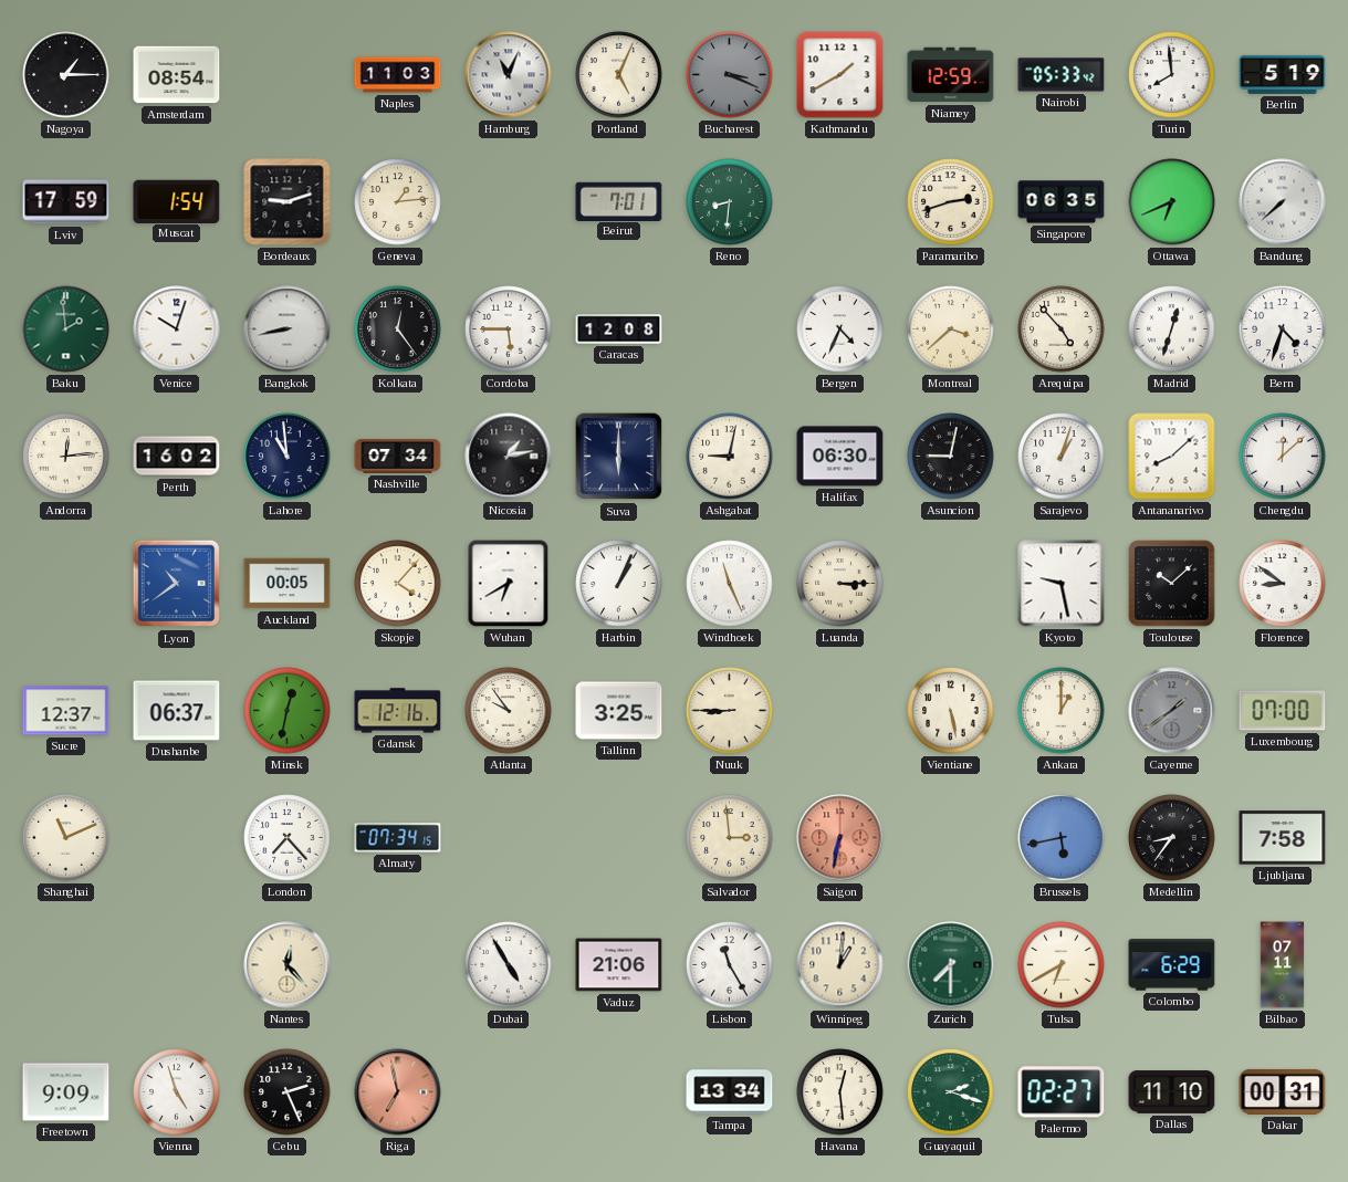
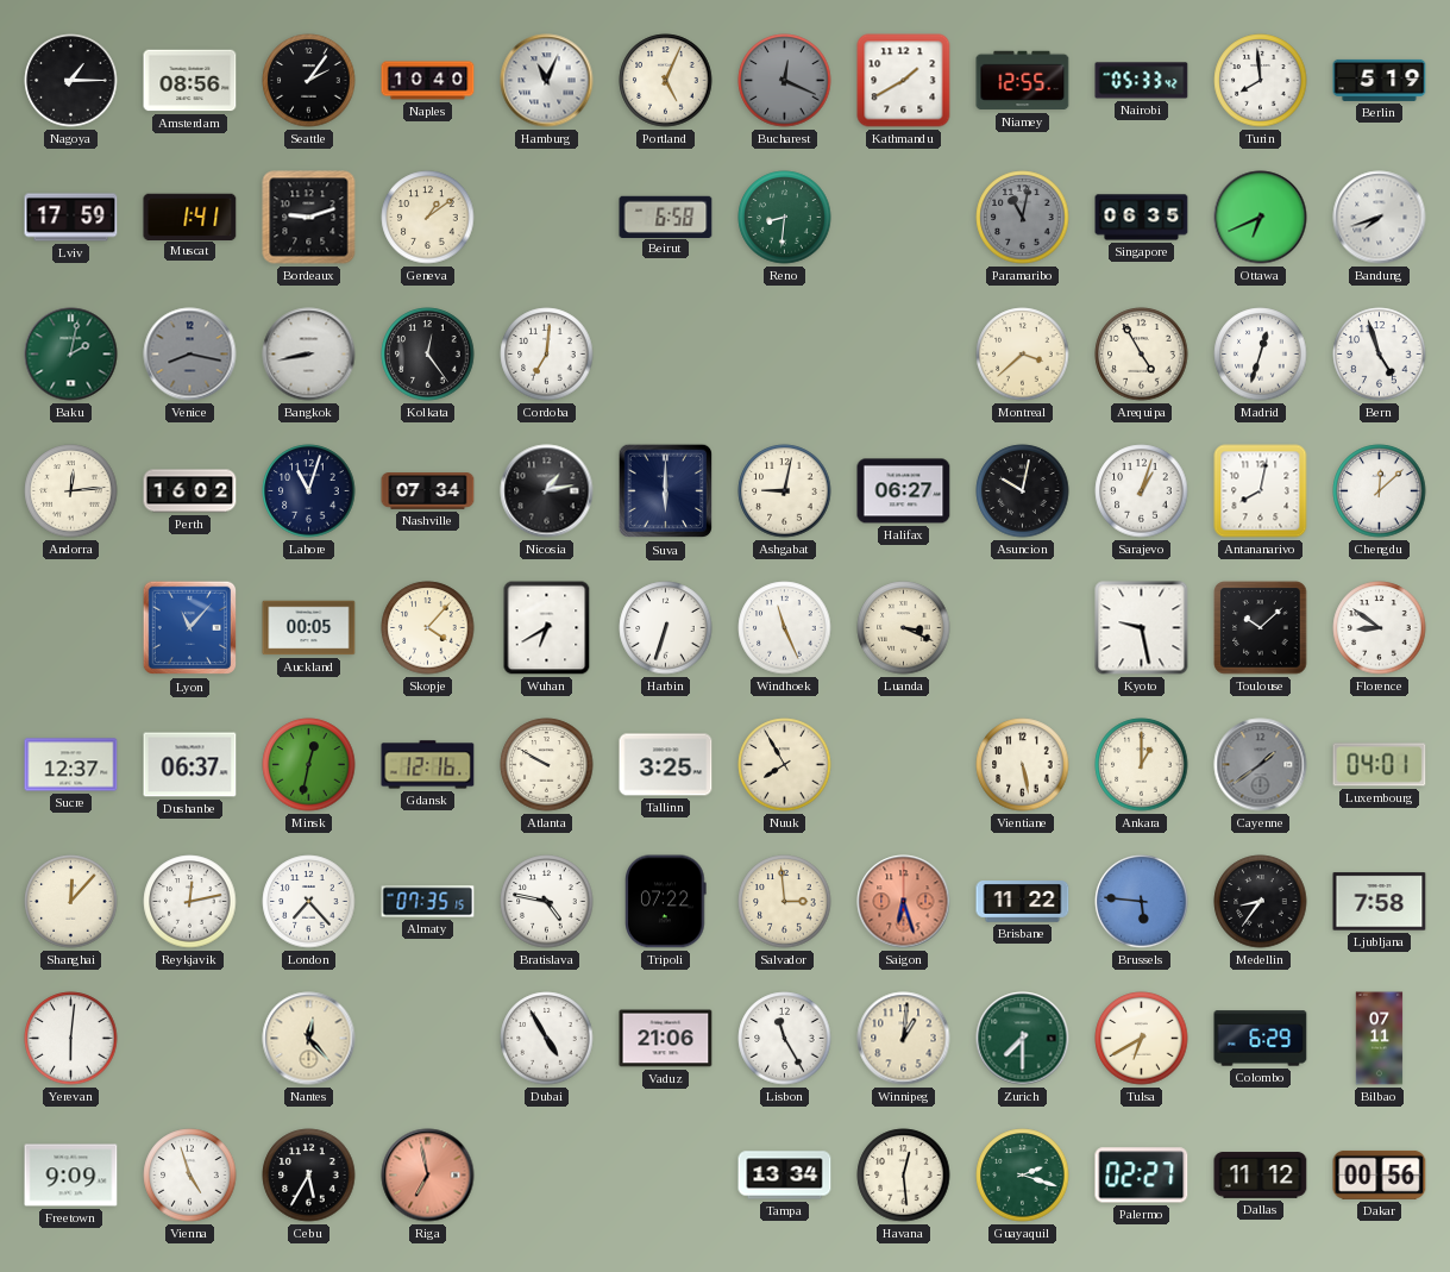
Amsterdam: 08:54 -> 08:56
Seattle: none -> 2:06
Naples: 11:03 -> 10:40
Bucharest: 3:19 -> 12:19
Niamey: 12:59 -> 12:55
Muscat: 1:54 -> 1:41
Geneva: 1:14 -> 1:09
Beirut: 7:01 -> 6:58
Paramaribo: 2:42 -> 11:02
Paramaribo dial: cream -> grey
Bandung: 7:38 -> 7:42
Baku: 1:59 -> 2:02
Venice: 10:03 -> 8:17
Venice dial: white -> grey
Cordoba: 5:45 -> 7:01
Caracas: 12:08 -> none
Bergen: 4:34 -> none
Arequipa: 4:53 -> 4:55
Bern: 4:33 -> 4:57
Lahore: 10:59 -> 11:03
Halifax: 06:30 -> 06:27
Asuncion: 9:02 -> 10:02
Antananarivo: 8:08 -> 8:02
Lyon: 10:39 -> 11:07
Harbin: 1:04 -> 6:33
Luanda: 3:15 -> 3:19
Atlanta: 9:54 -> 9:50
Nuuk: 8:45 -> 7:55
Luxembourg: 07:00 -> 04:01
Shanghai: 11:11 -> 12:07
Reykjavik: none -> 12:13
Almaty: 07:34 -> 07:35
Bratislava: none -> 4:47
Tripoli: none -> 07:22
Saigon: 6:32 -> 6:27
Brisbane: none -> 11:22
Brussels: 5:43 -> 5:46
Yerevan: none -> 6:01
Cebu: 2:26 -> 5:35
Dallas: 11:10 -> 11:12
Dakar: 00:31 -> 00:56
